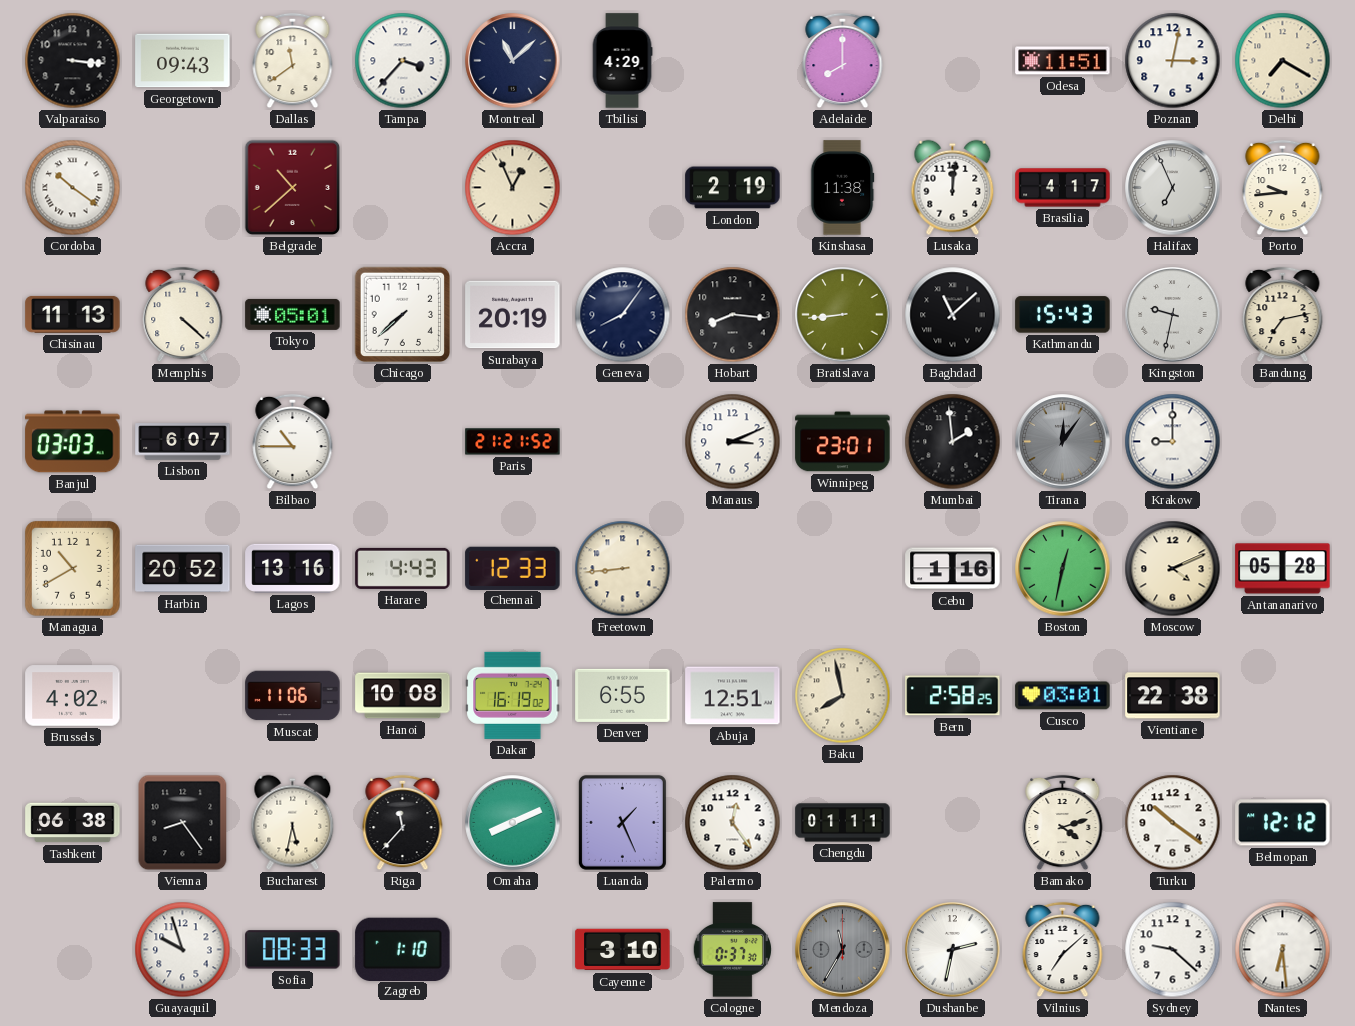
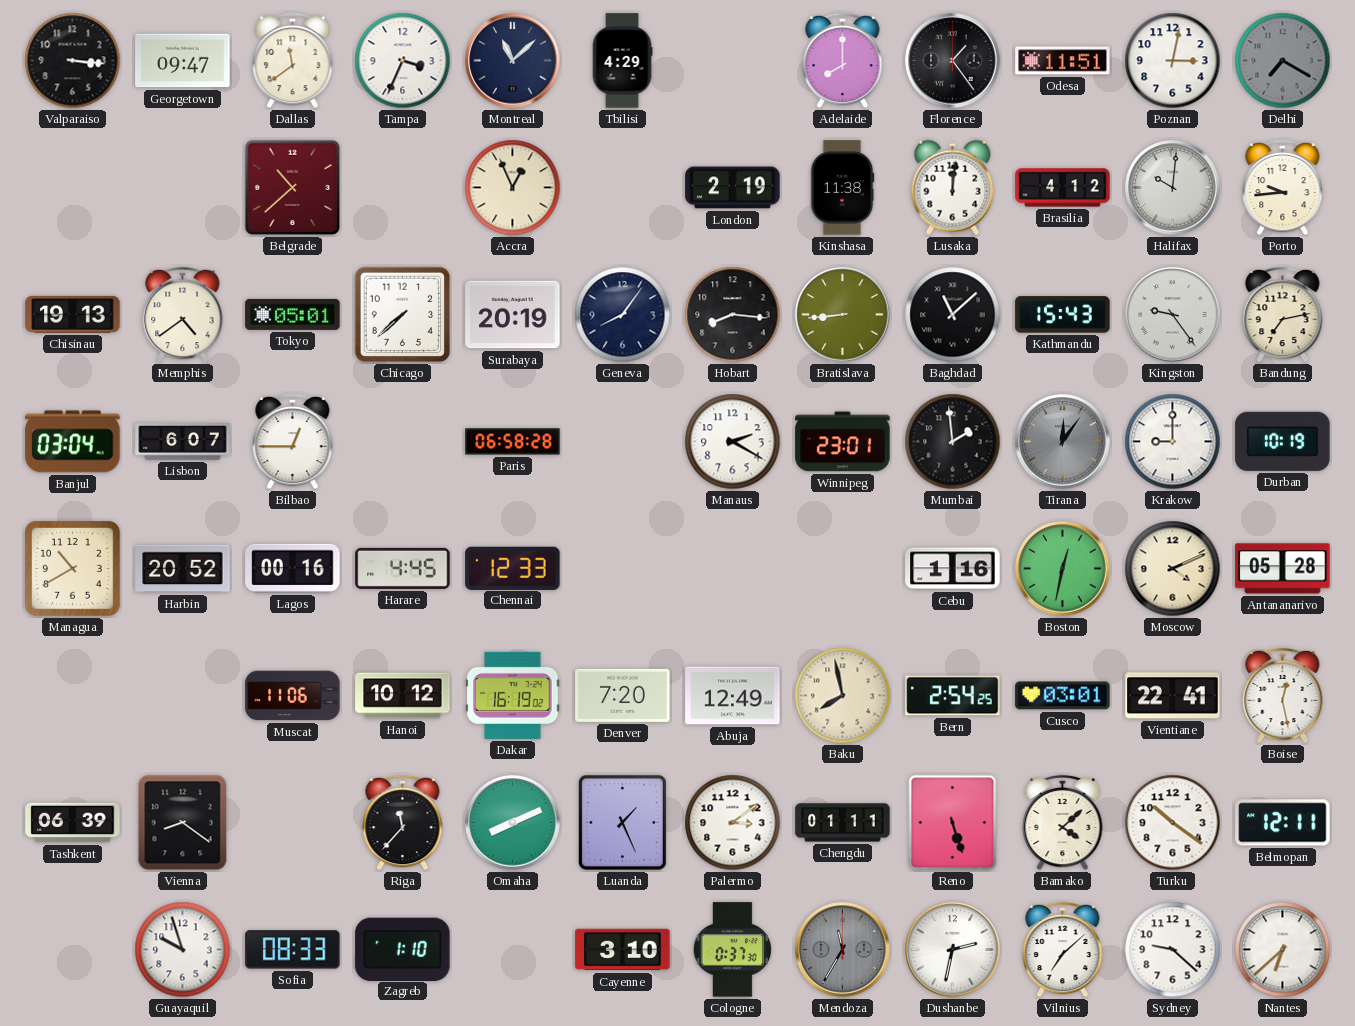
Georgetown: 09:43 -> 09:47
Tampa: 3:37 -> 3:34
Florence: none -> 1:24
Delhi dial: cream -> grey
Cordoba: 10:21 -> none
Brasilia: 4:17 -> 4:12
Halifax: 6:56 -> 10:01
Chisinau: 11:13 -> 19:13
Memphis: 4:22 -> 4:39
Kingston: 9:32 -> 9:24
Banjul: 03:03 -> 03:04
Bilbao: 10:45 -> 12:45
Paris: 21:21 -> 06:58
Manaus: 3:11 -> 2:20
Durban: none -> 10:19
Lagos: 13:16 -> 00:16
Harare: 4:43 -> 4:45
Freetown: 8:44 -> none
Brussels: 4:02 -> none
Hanoi: 10:08 -> 10:12
Denver: 6:55 -> 7:20
Abuja: 12:51 -> 12:49
Bern: 2:58 -> 2:54
Vientiane: 22:38 -> 22:41
Boise: none -> 12:28
Tashkent: 06:38 -> 06:39
Vienna: 8:24 -> 8:21
Bucharest: 5:32 -> none
Palermo: 12:24 -> 3:09
Reno: none -> 5:27
Bamako: 4:12 -> 4:08
Belmopan: 12:12 -> 12:11
Nantes: 6:29 -> 6:38
